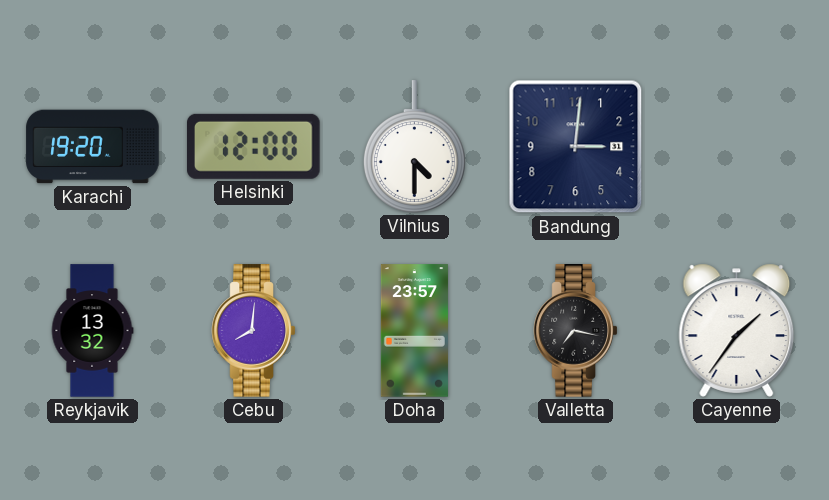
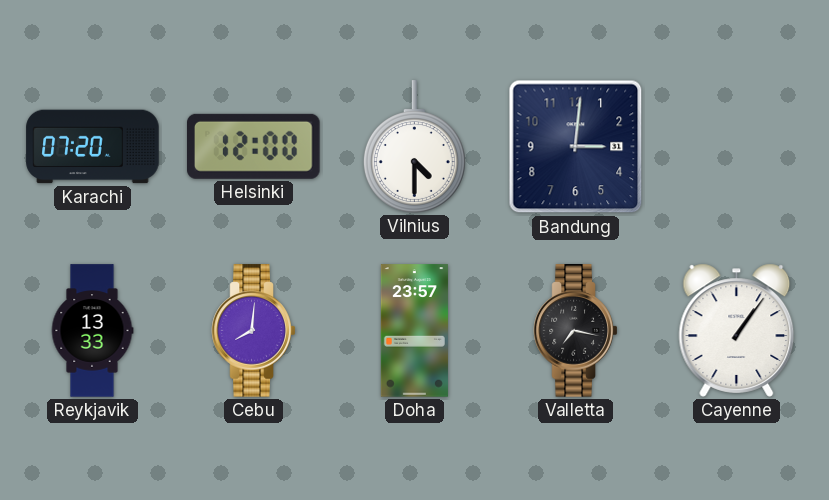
Karachi: 19:20 -> 07:20
Reykjavik: 13:32 -> 13:33
Cayenne: 1:36 -> 1:06
